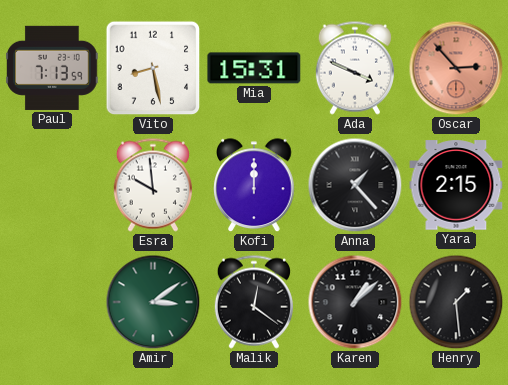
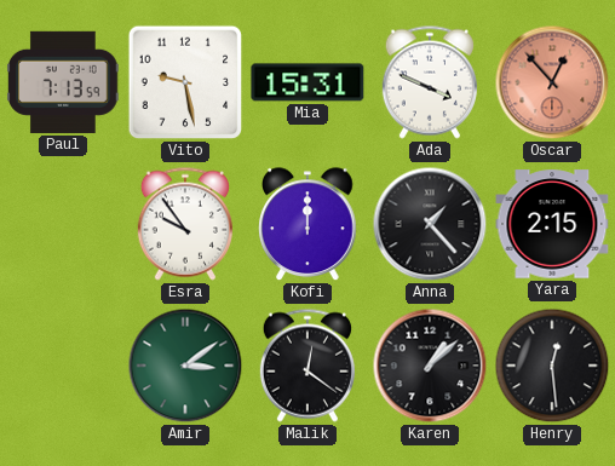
Vito: 8:28 -> 9:28
Oscar: 2:53 -> 12:53
Esra: 9:59 -> 9:54
Henry: 1:29 -> 12:29
